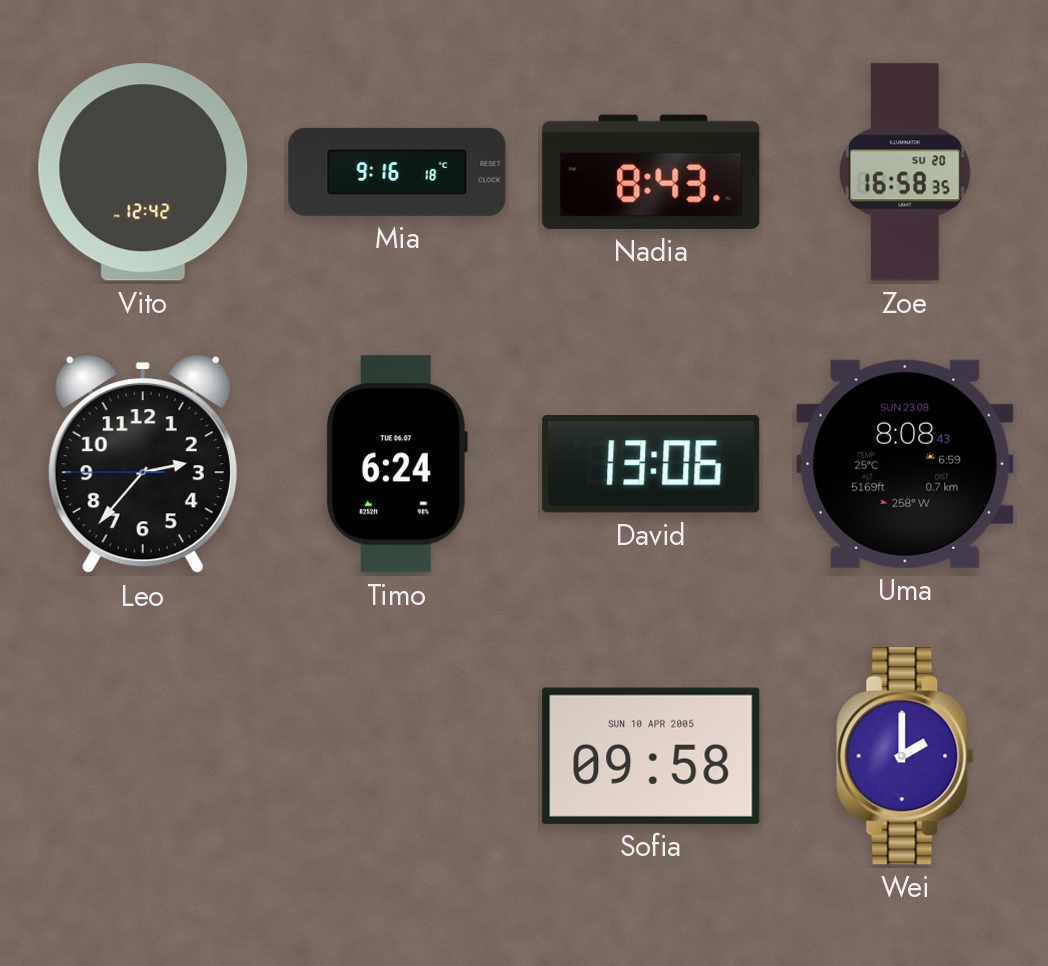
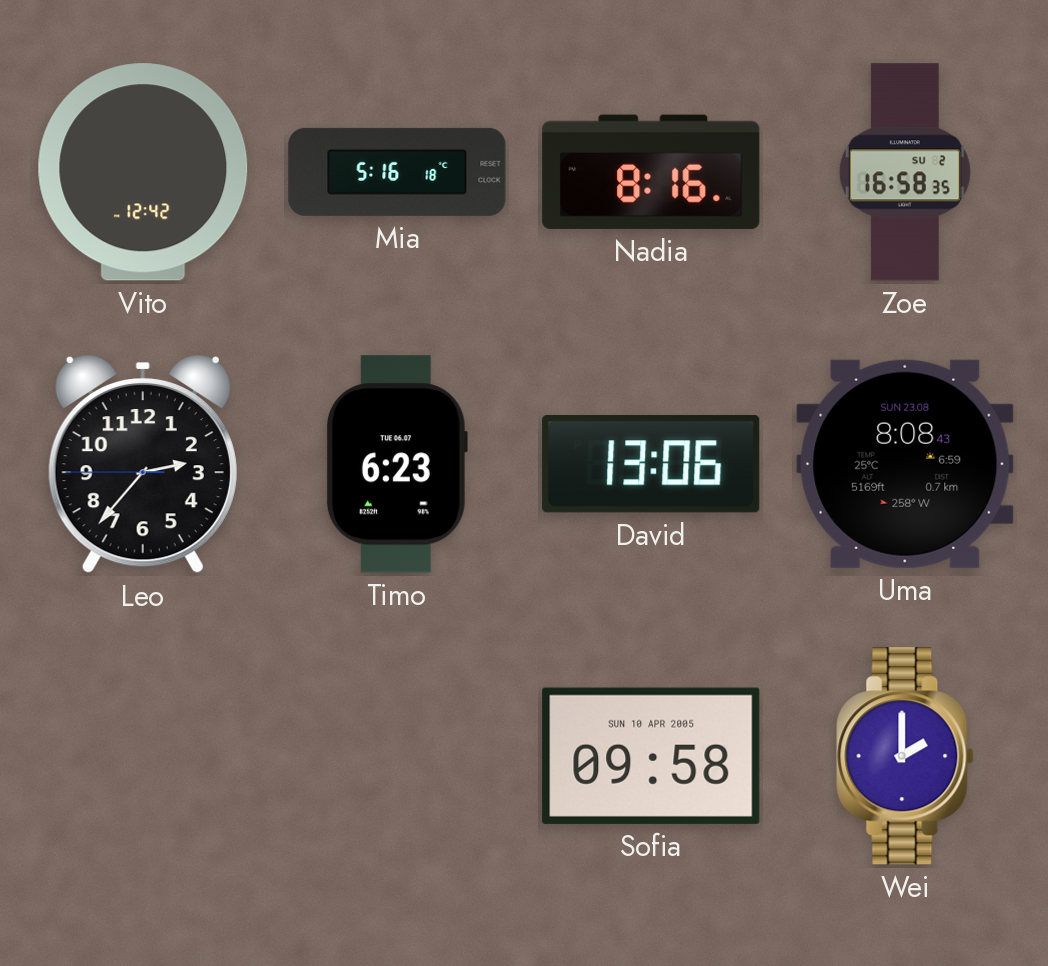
Mia: 9:16 -> 5:16
Nadia: 8:43 -> 8:16
Zoe date: SU 20 -> SU 2
Timo: 6:24 -> 6:23
